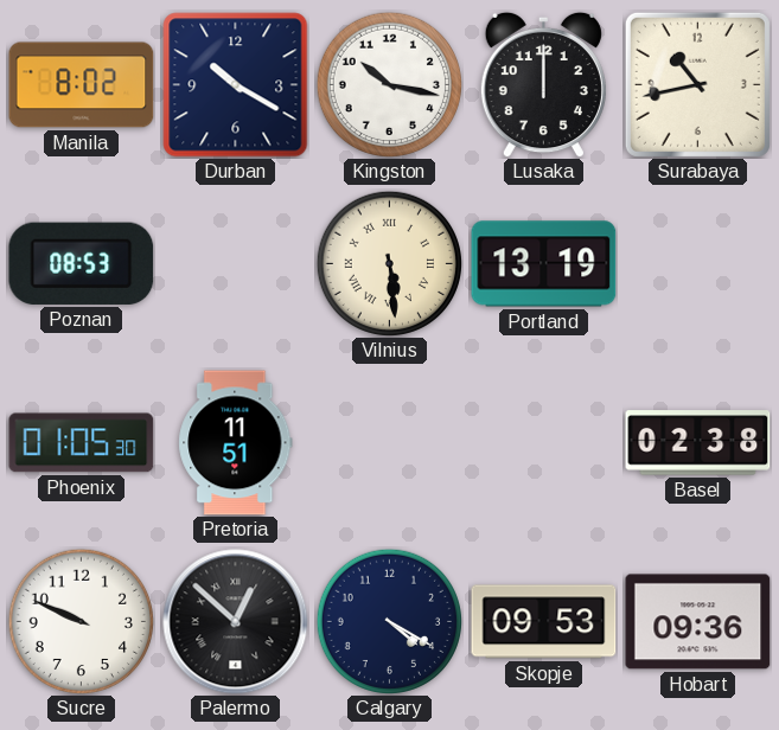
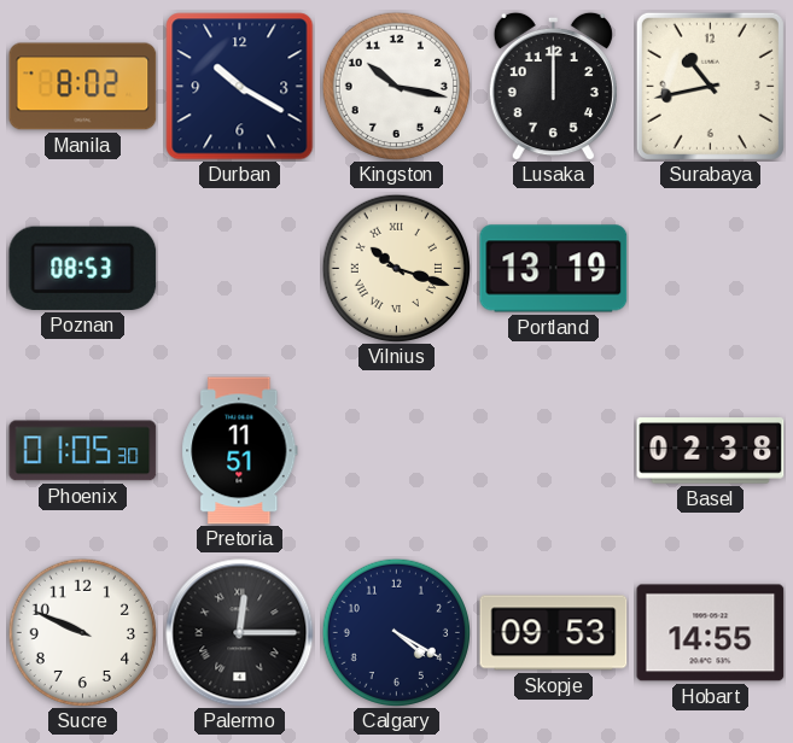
Vilnius: 5:29 -> 10:18
Palermo: 12:52 -> 12:15
Hobart: 09:36 -> 14:55
